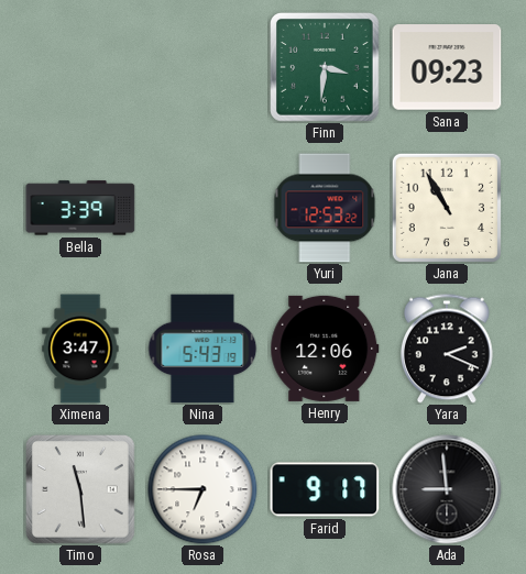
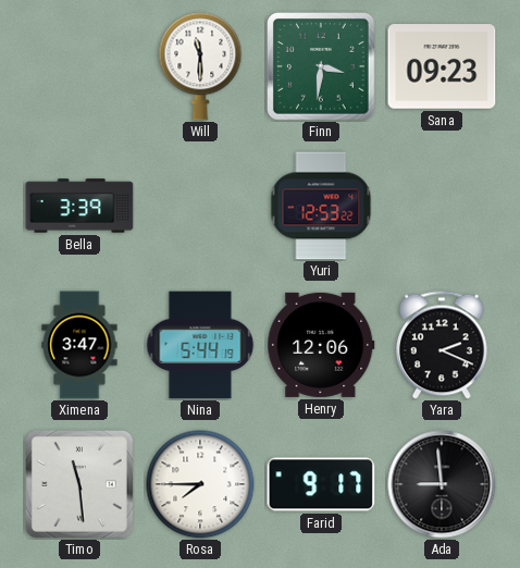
Will: none -> 11:30
Jana: 10:55 -> none
Nina: 5:43 -> 5:44
Rosa: 6:45 -> 7:45
